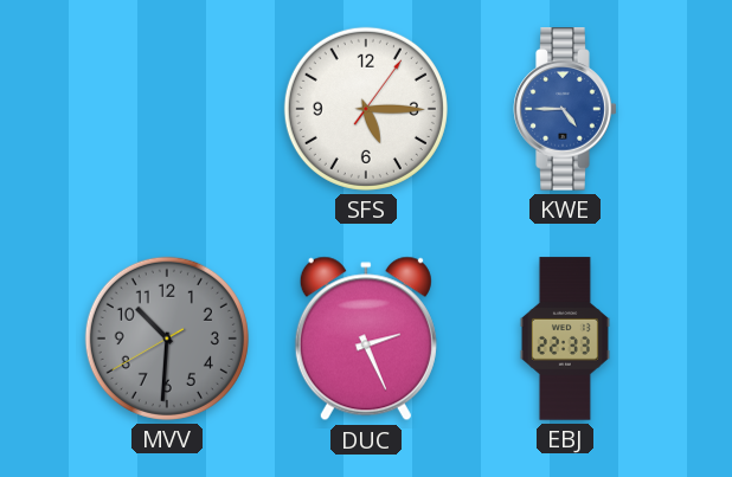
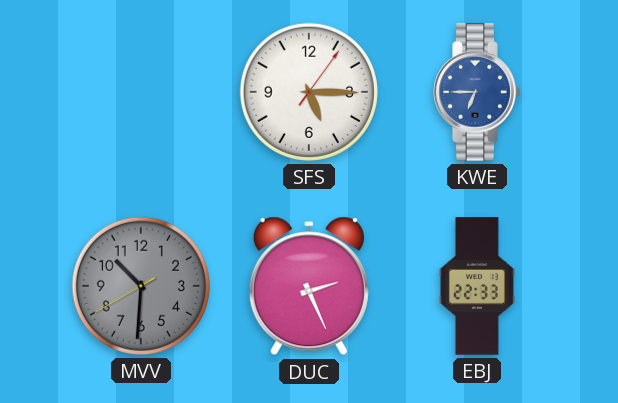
KWE: 4:45 -> 6:45
